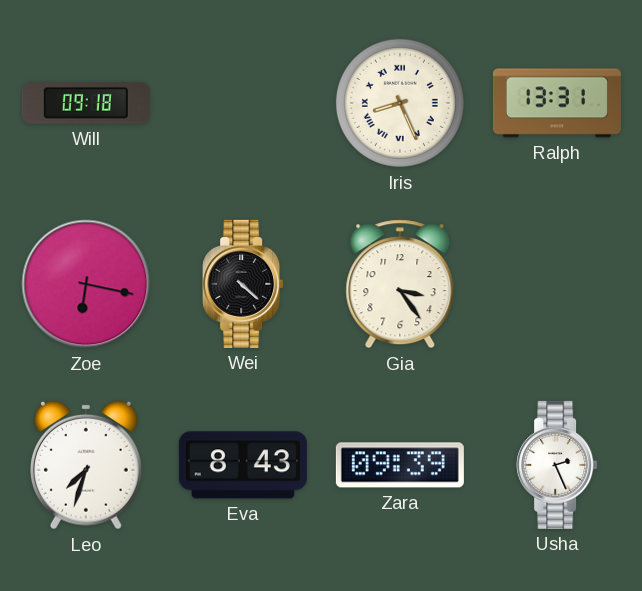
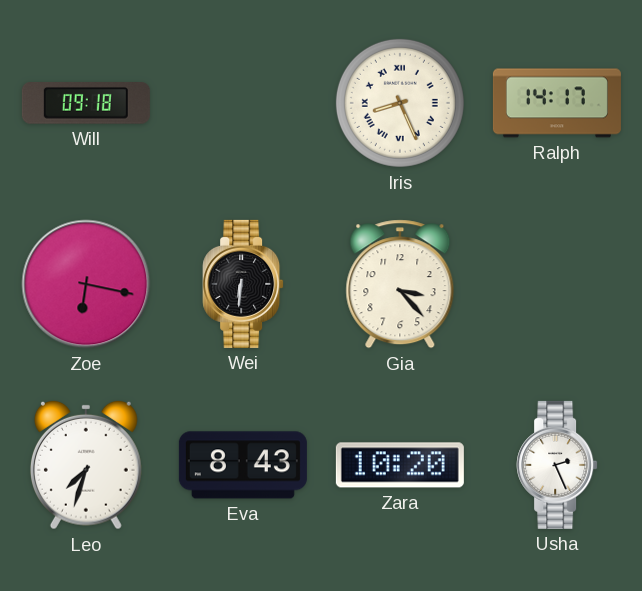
Ralph: 13:31 -> 14:17
Wei: 4:22 -> 6:31
Gia: 3:24 -> 3:23
Zara: 09:39 -> 10:20
